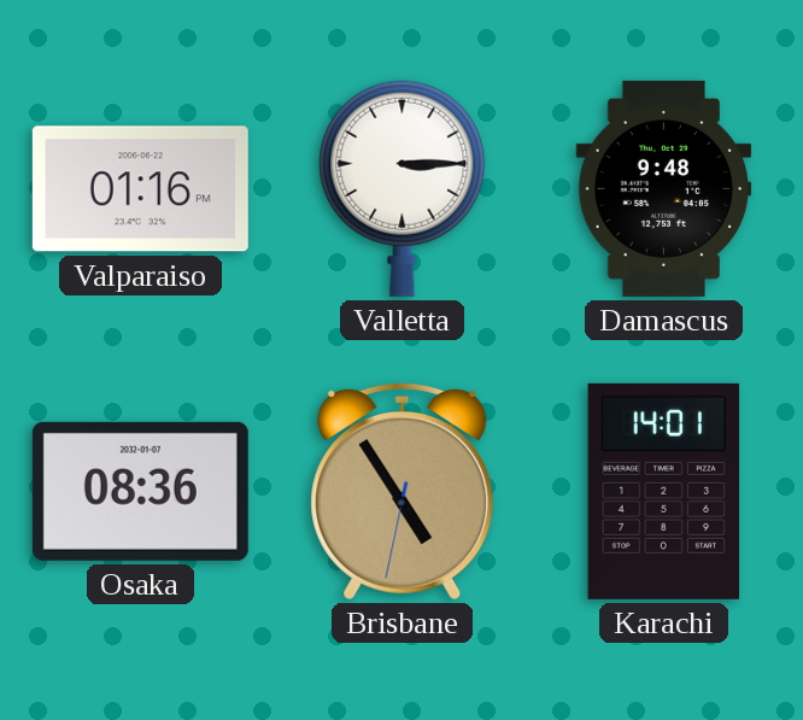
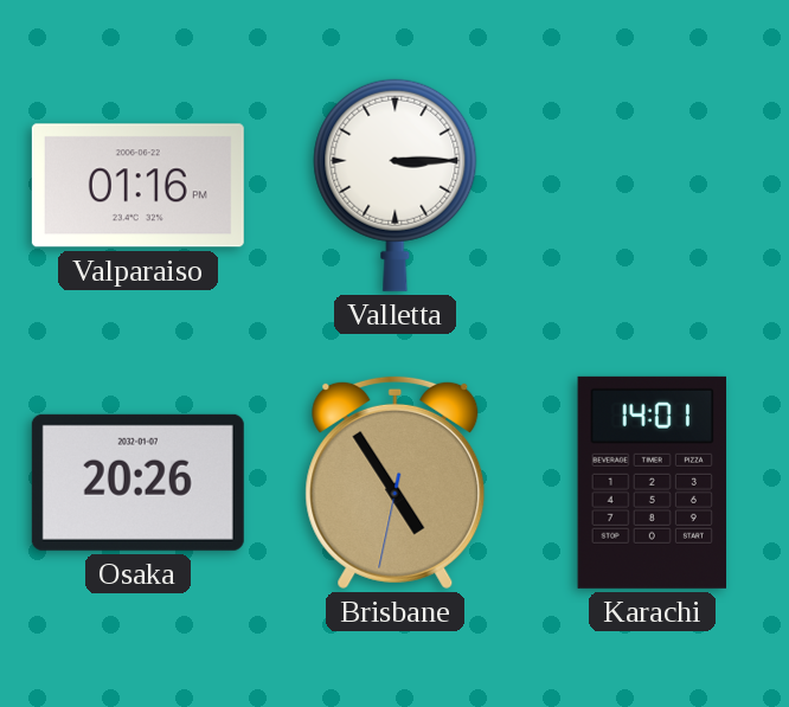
Damascus: 9:48 -> none
Osaka: 08:36 -> 20:26
